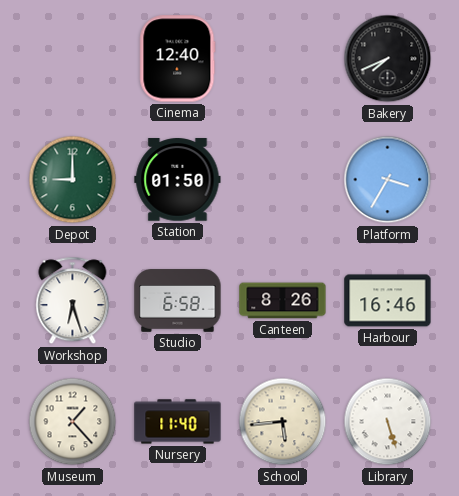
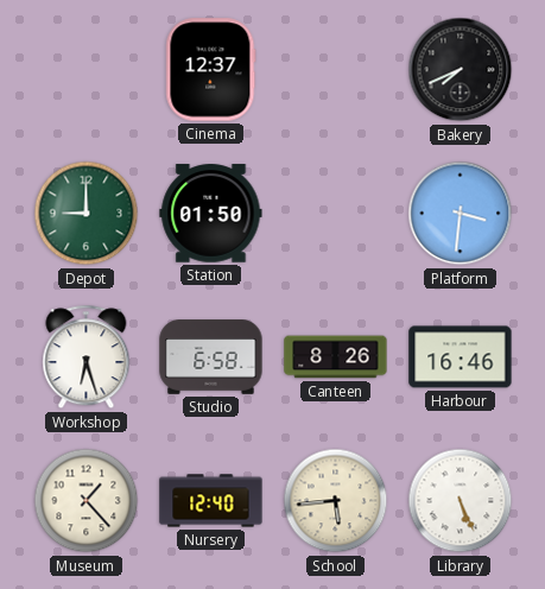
Cinema: 12:40 -> 12:37
Platform: 3:35 -> 3:31
Nursery: 11:40 -> 12:40
Library: 5:27 -> 5:26
